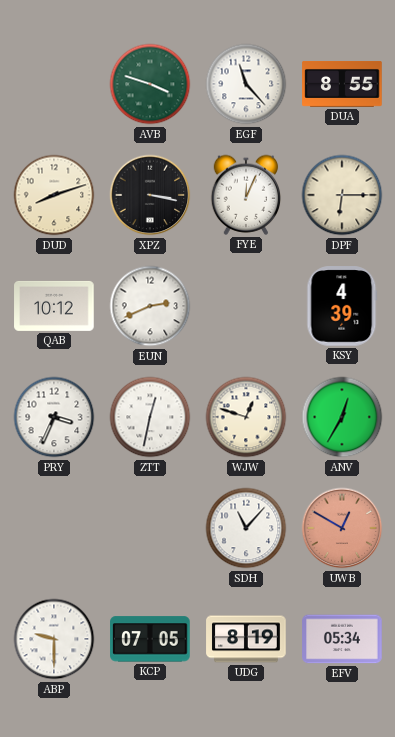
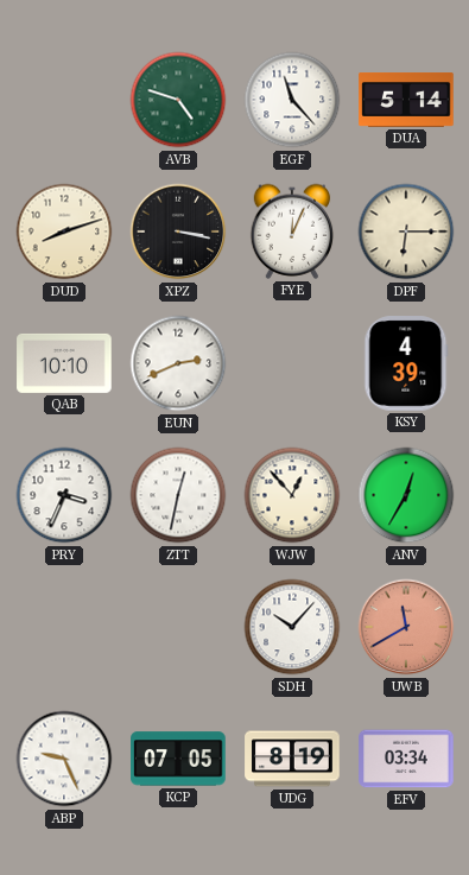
AVB: 3:48 -> 4:48
DUA: 8:55 -> 5:14
QAB: 10:12 -> 10:10
WJW: 12:48 -> 12:53
SDH: 11:07 -> 10:07
UWB: 12:50 -> 11:40
ABP: 9:30 -> 9:26
EFV: 05:34 -> 03:34
